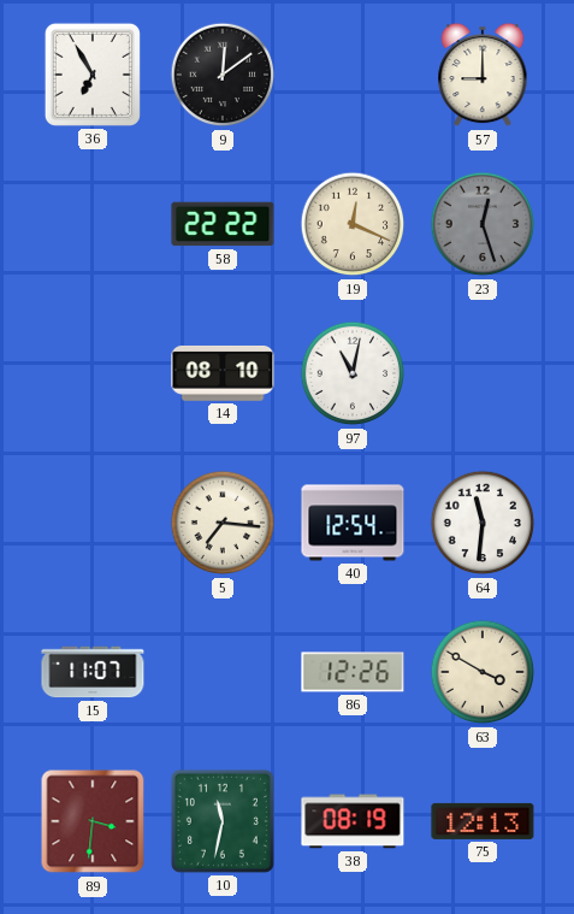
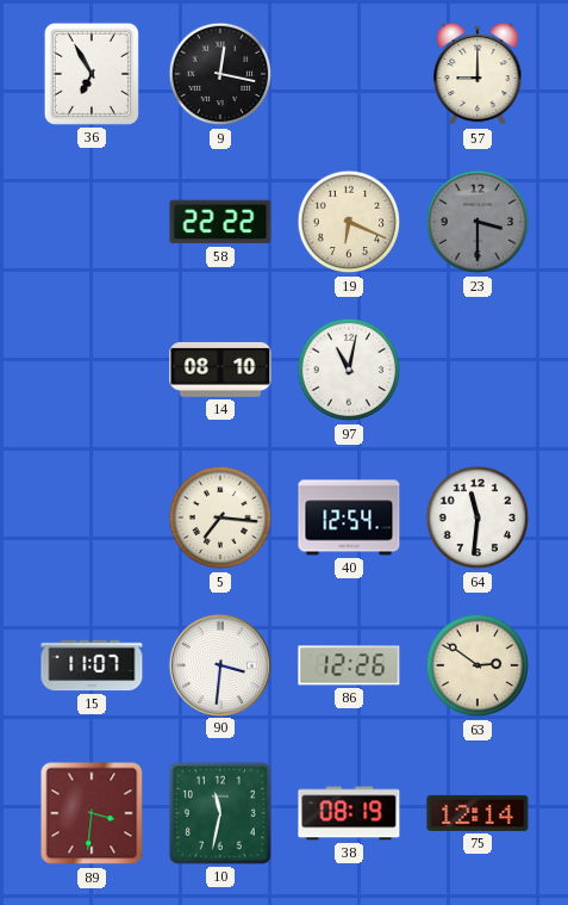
9: 12:09 -> 12:17
19: 12:19 -> 6:19
23: 12:27 -> 3:30
90: none -> 3:31
63: 3:50 -> 2:51
75: 12:13 -> 12:14
